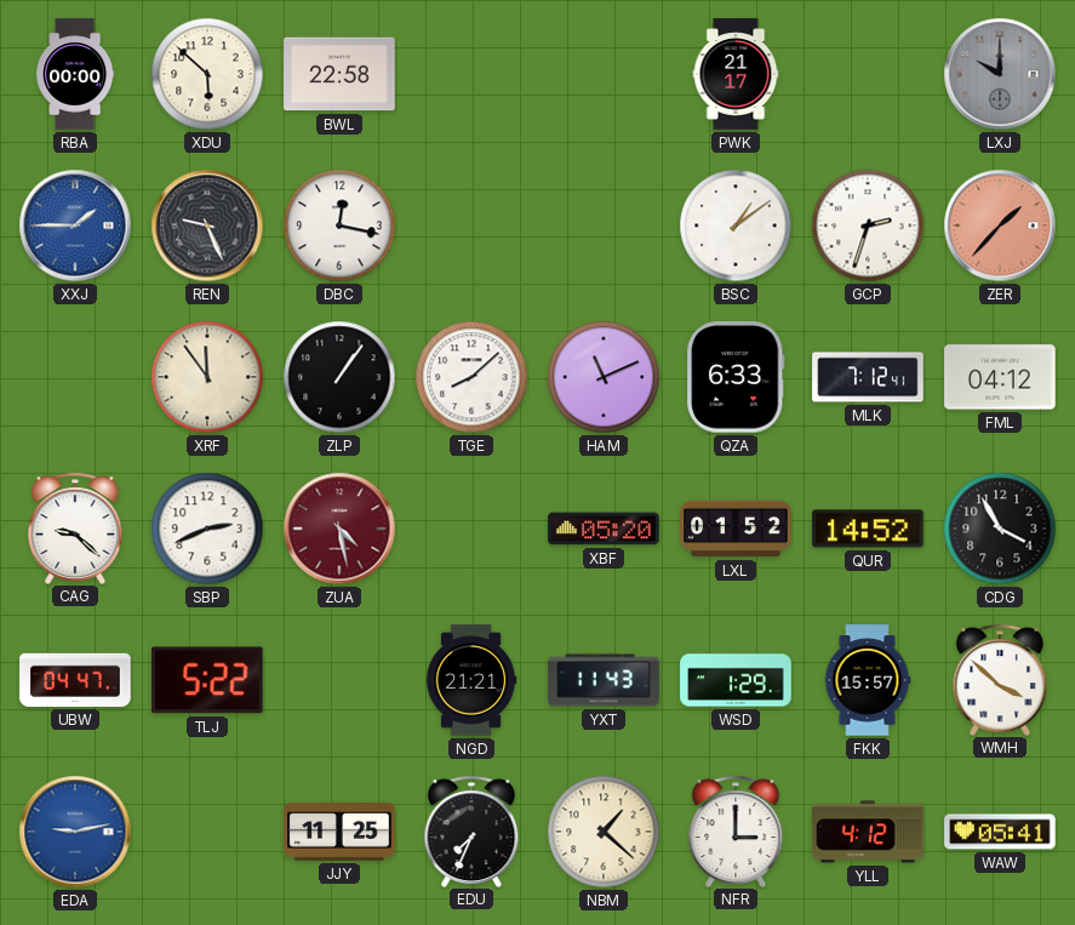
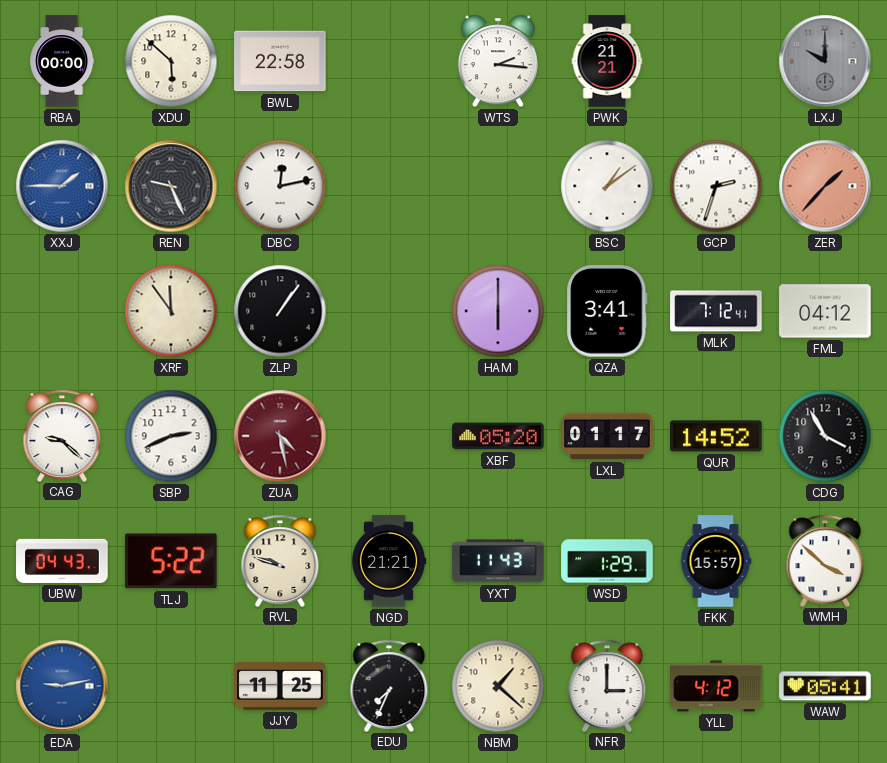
WTS: none -> 2:16
PWK: 21:17 -> 21:21
DBC: 12:17 -> 12:13
TGE: 8:08 -> none
HAM: 11:11 -> 6:00
QZA: 6:33 -> 3:41
LXL: 01:52 -> 01:17
UBW: 04:47 -> 04:43
RVL: none -> 9:48
